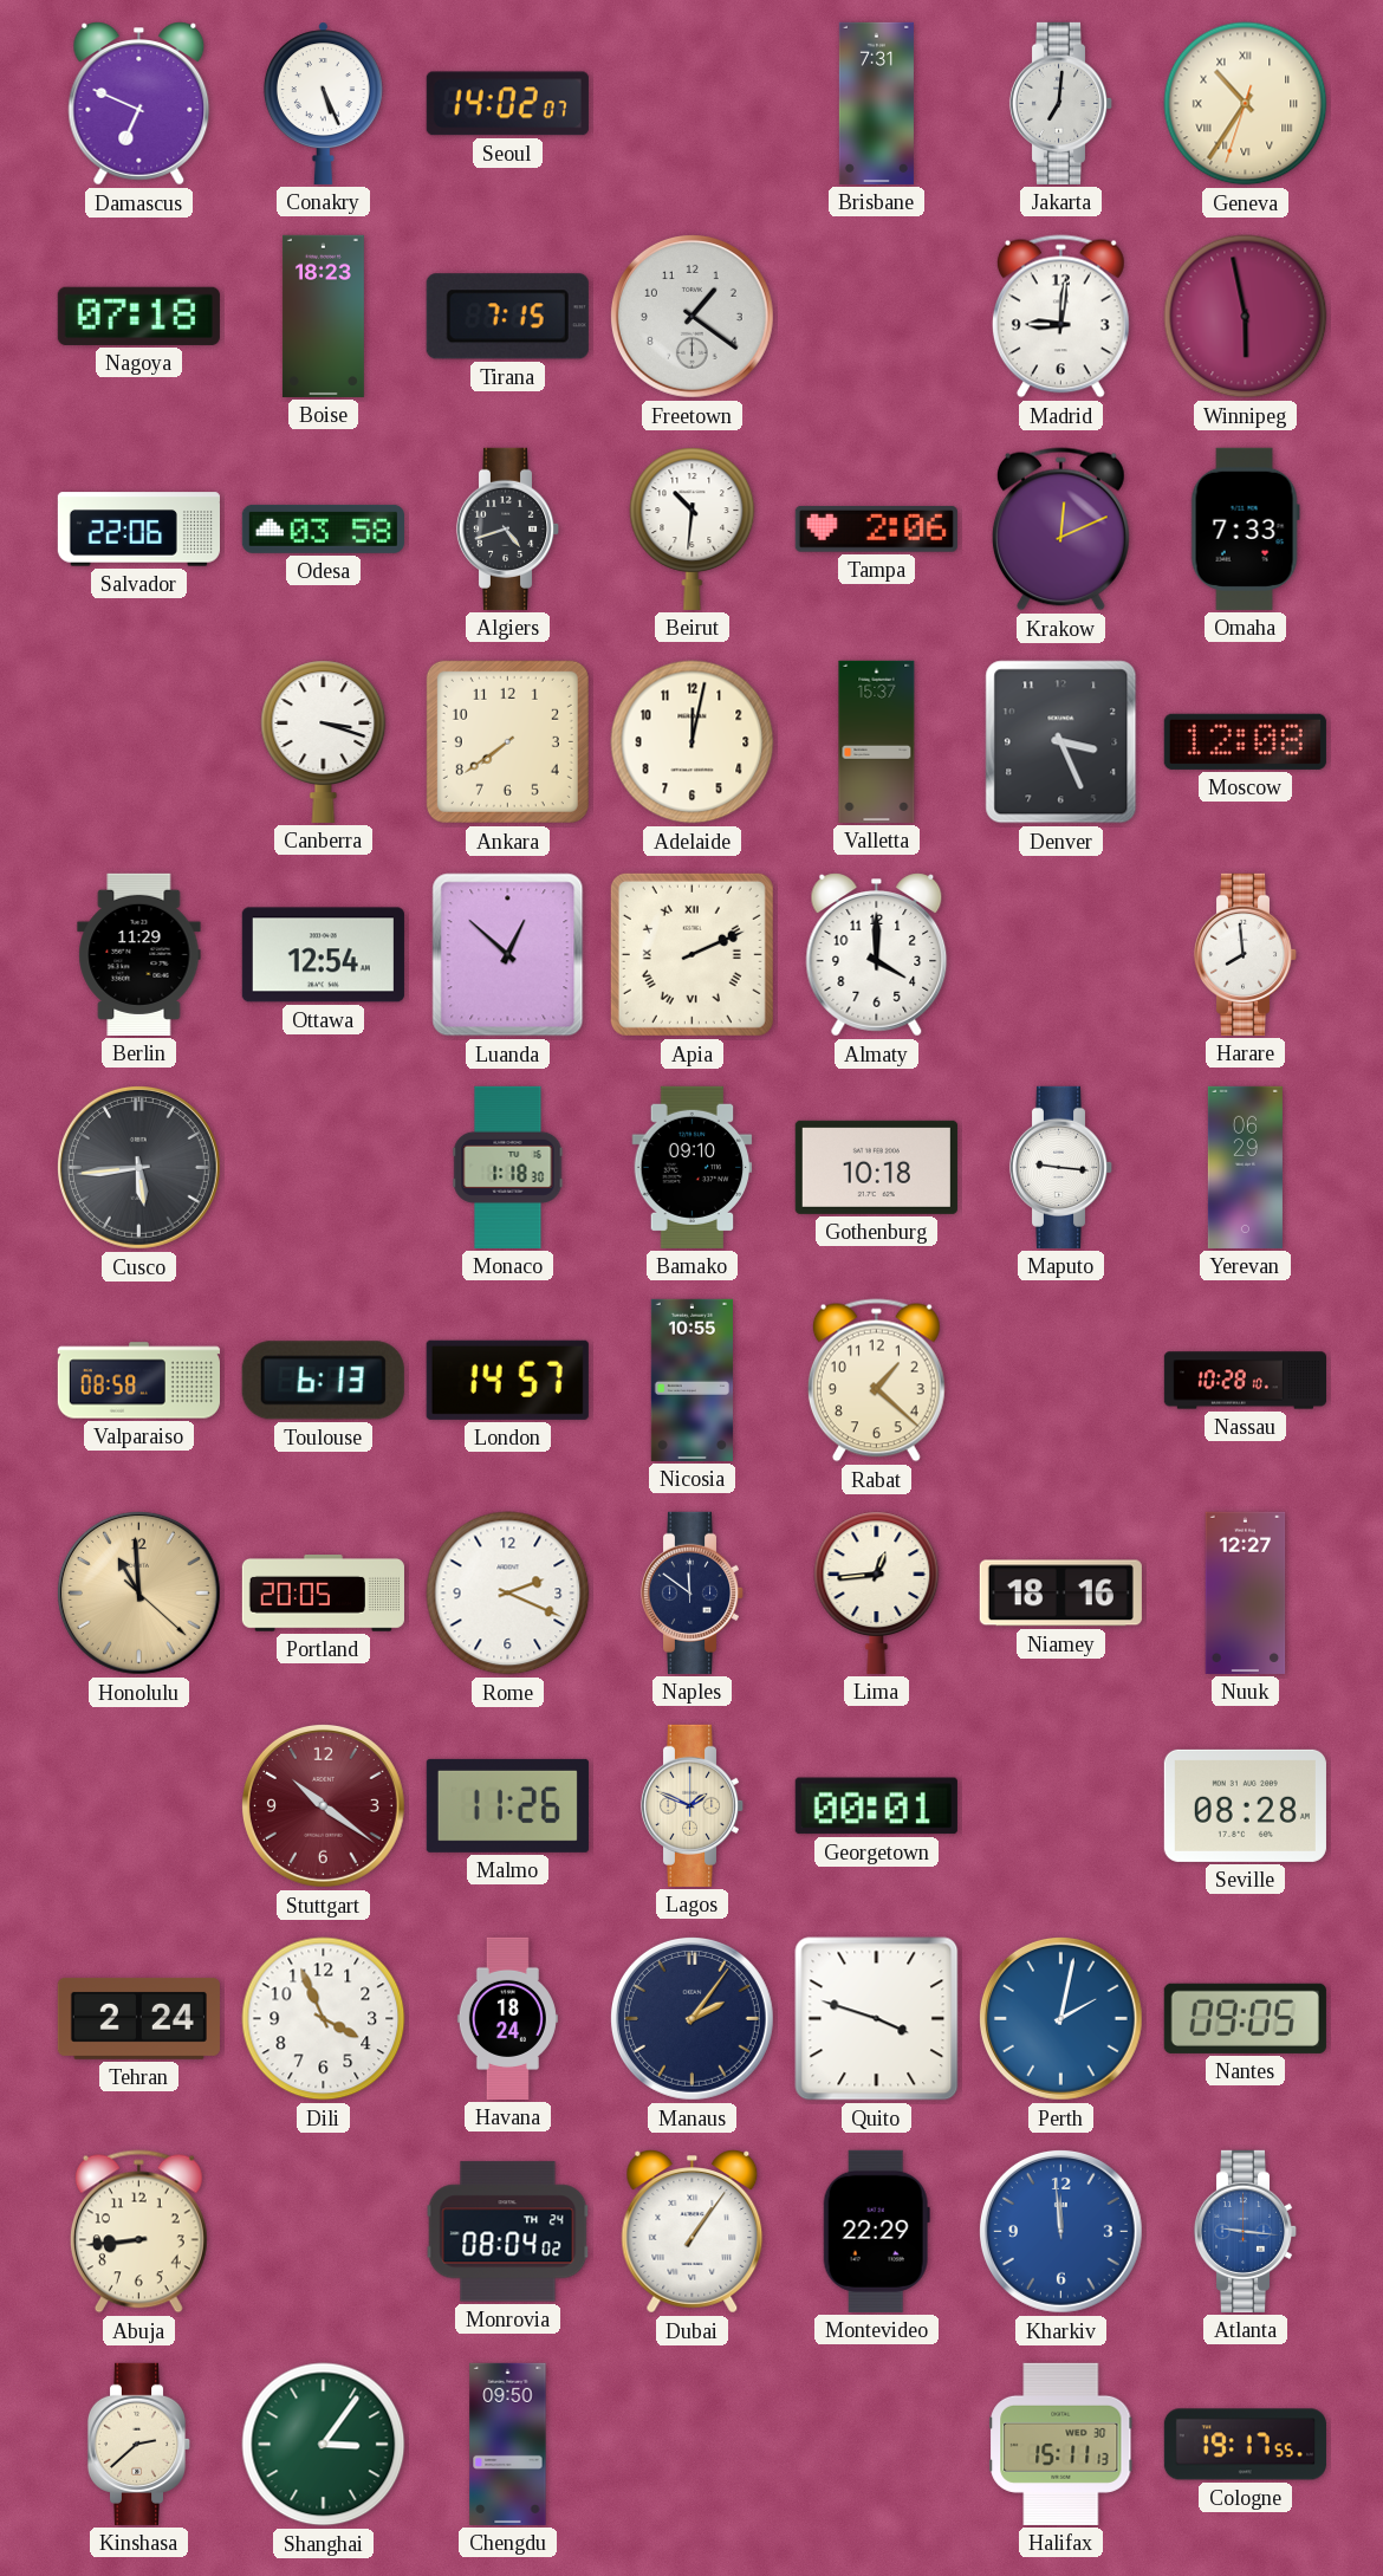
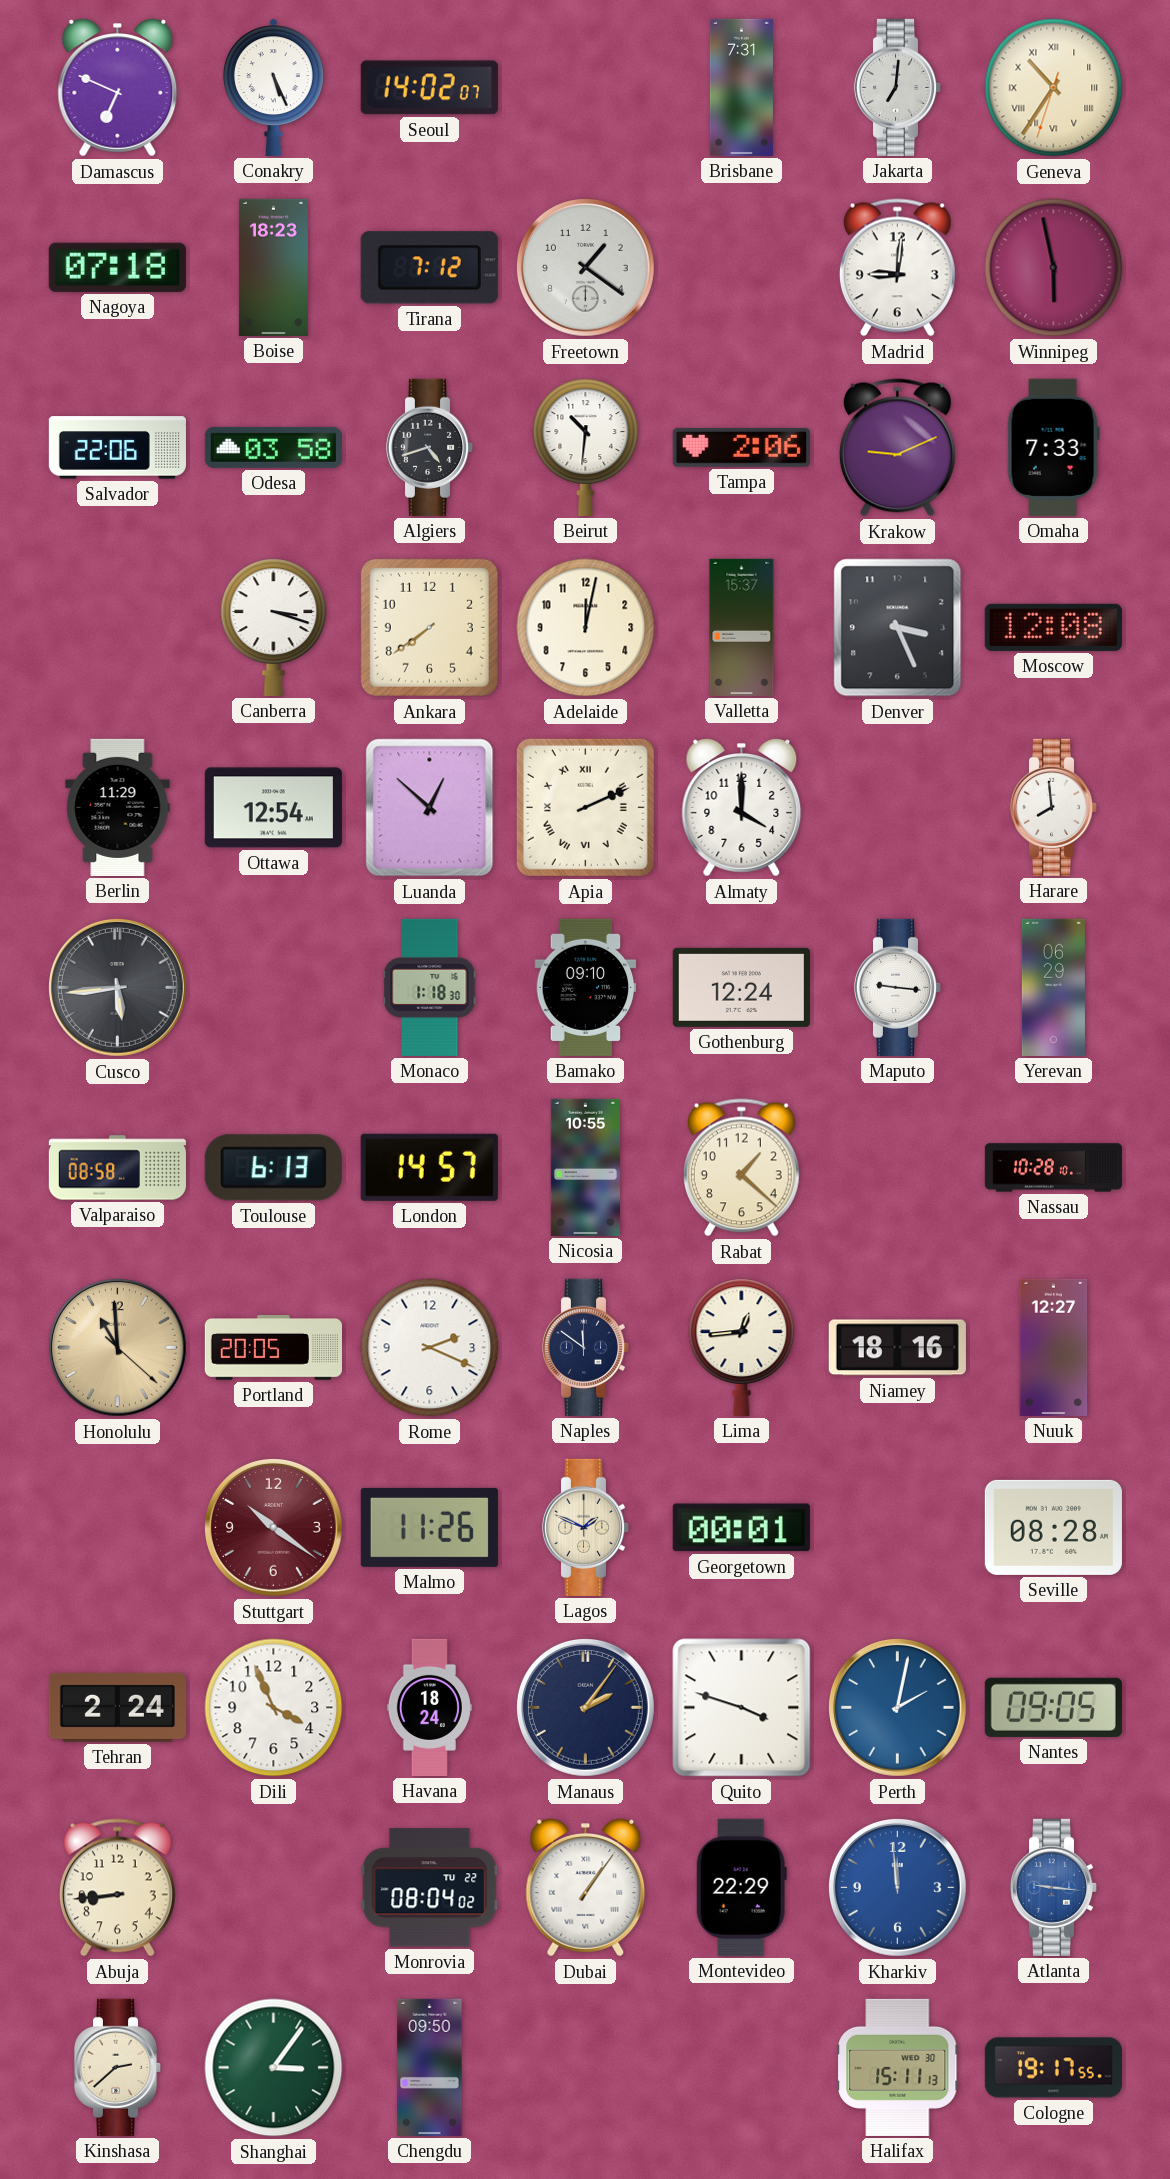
Tirana: 7:15 -> 7:12
Krakow: 12:11 -> 9:11
Gothenburg: 10:18 -> 12:24
Monrovia date: TH 24 -> TU 22
